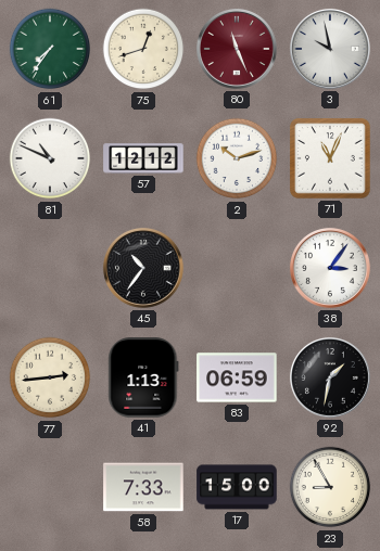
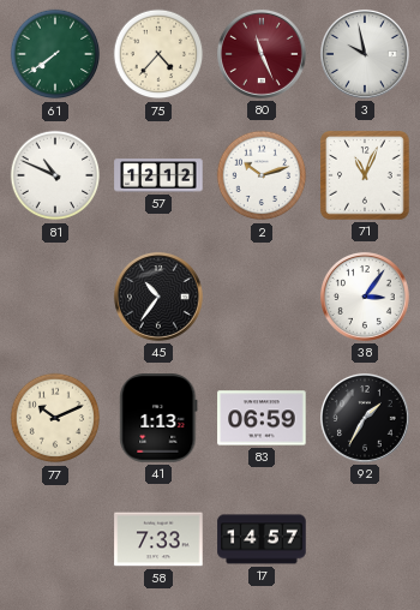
61: 7:36 -> 7:39
75: 12:42 -> 4:37
77: 2:44 -> 10:11
92: 1:32 -> 1:35
17: 15:00 -> 14:57
23: 8:55 -> none
